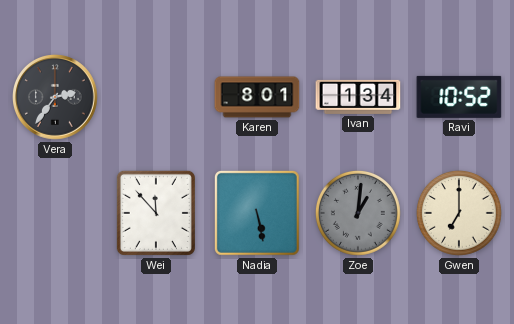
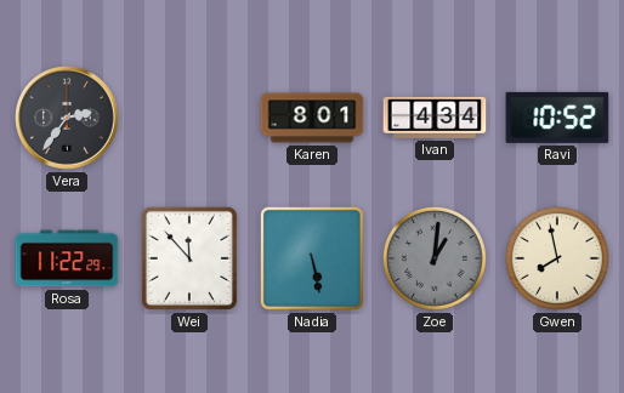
Ivan: 1:34 -> 4:34
Rosa: none -> 11:22
Gwen: 7:00 -> 7:58
